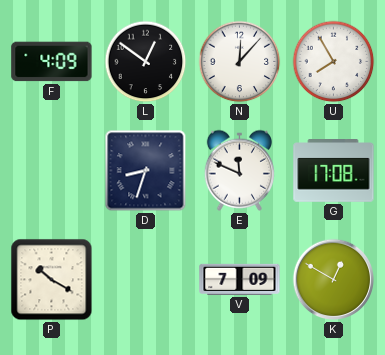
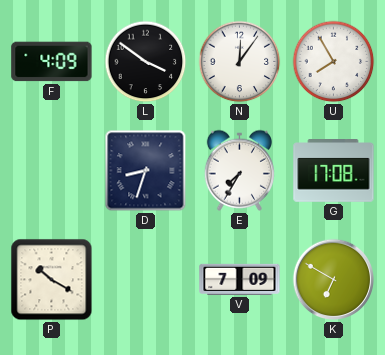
L: 12:51 -> 3:51
N: 12:07 -> 12:06
E: 11:49 -> 7:35
K: 12:50 -> 6:50
